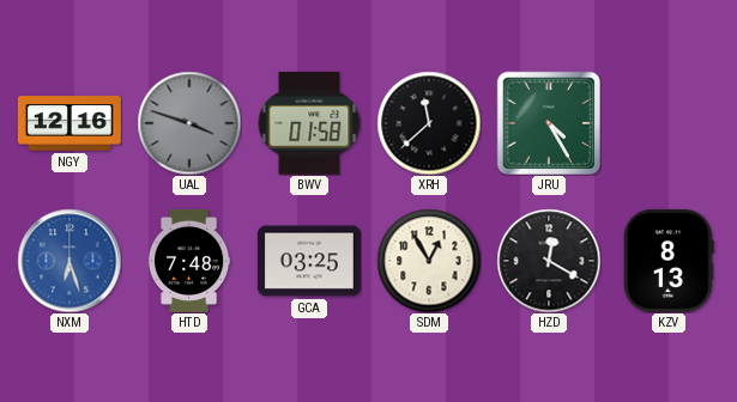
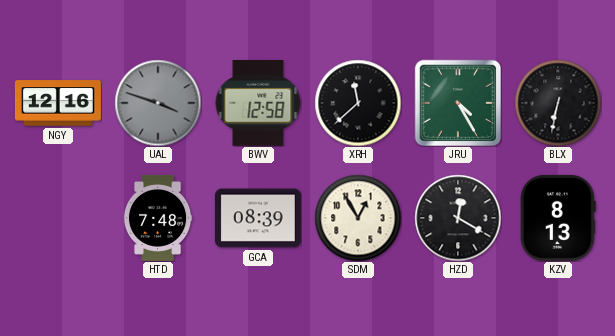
BWV: 01:58 -> 12:58
BLX: none -> 6:32
NXM: 6:27 -> none
GCA: 03:25 -> 08:39
